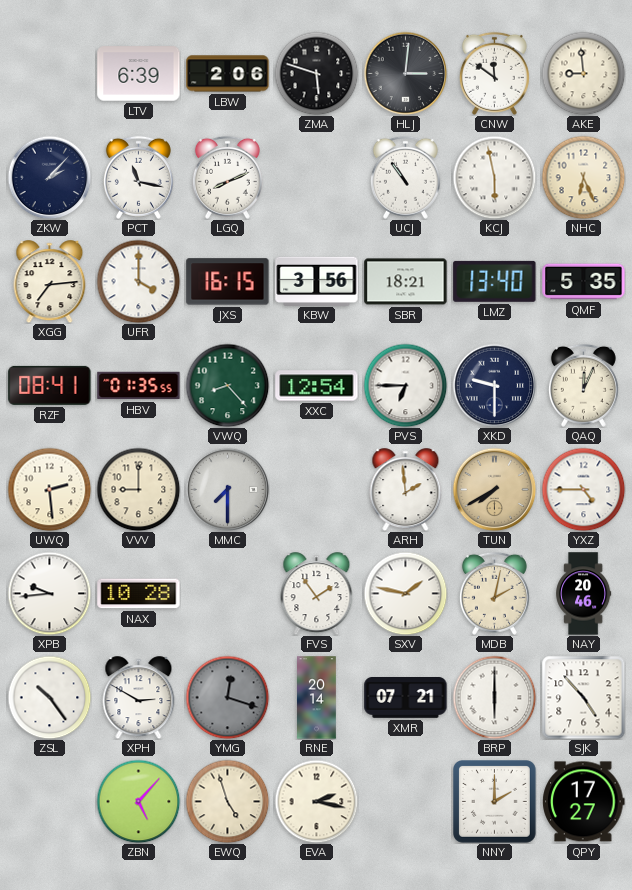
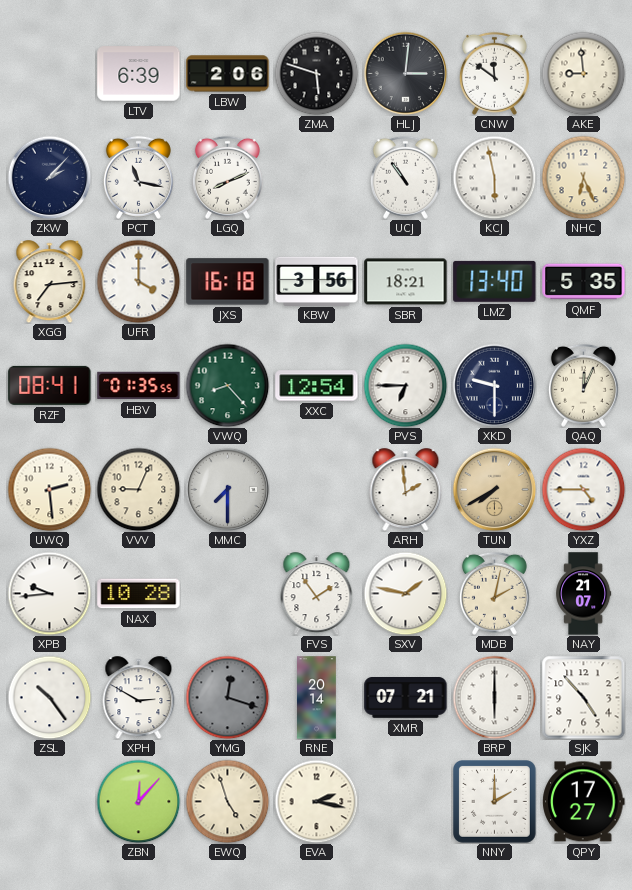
JXS: 16:15 -> 16:18
VVV: 9:00 -> 9:04
NAY: 20:46 -> 21:07
ZBN: 5:07 -> 12:07
